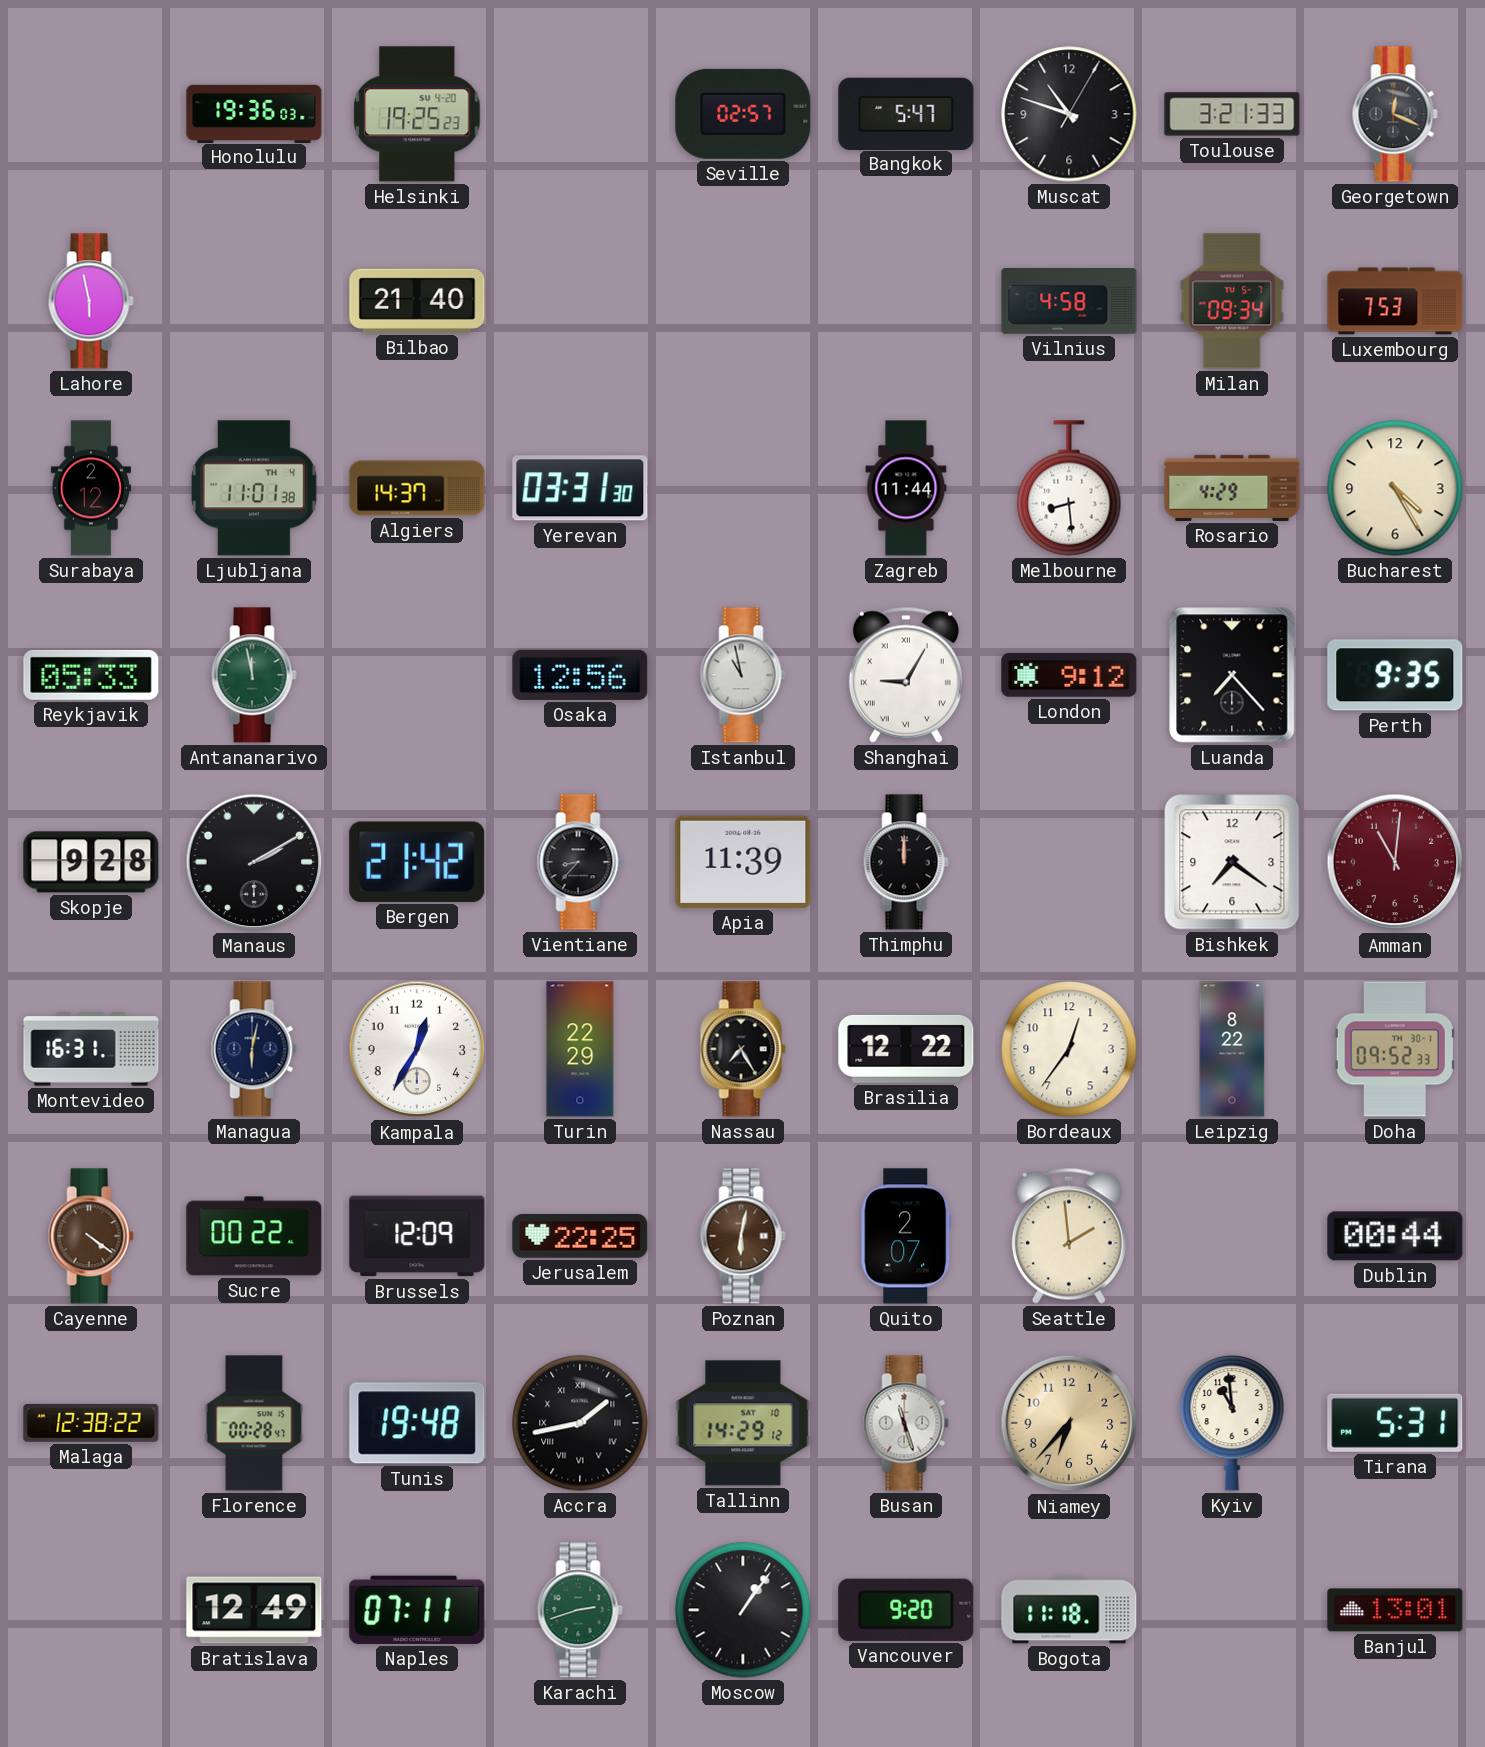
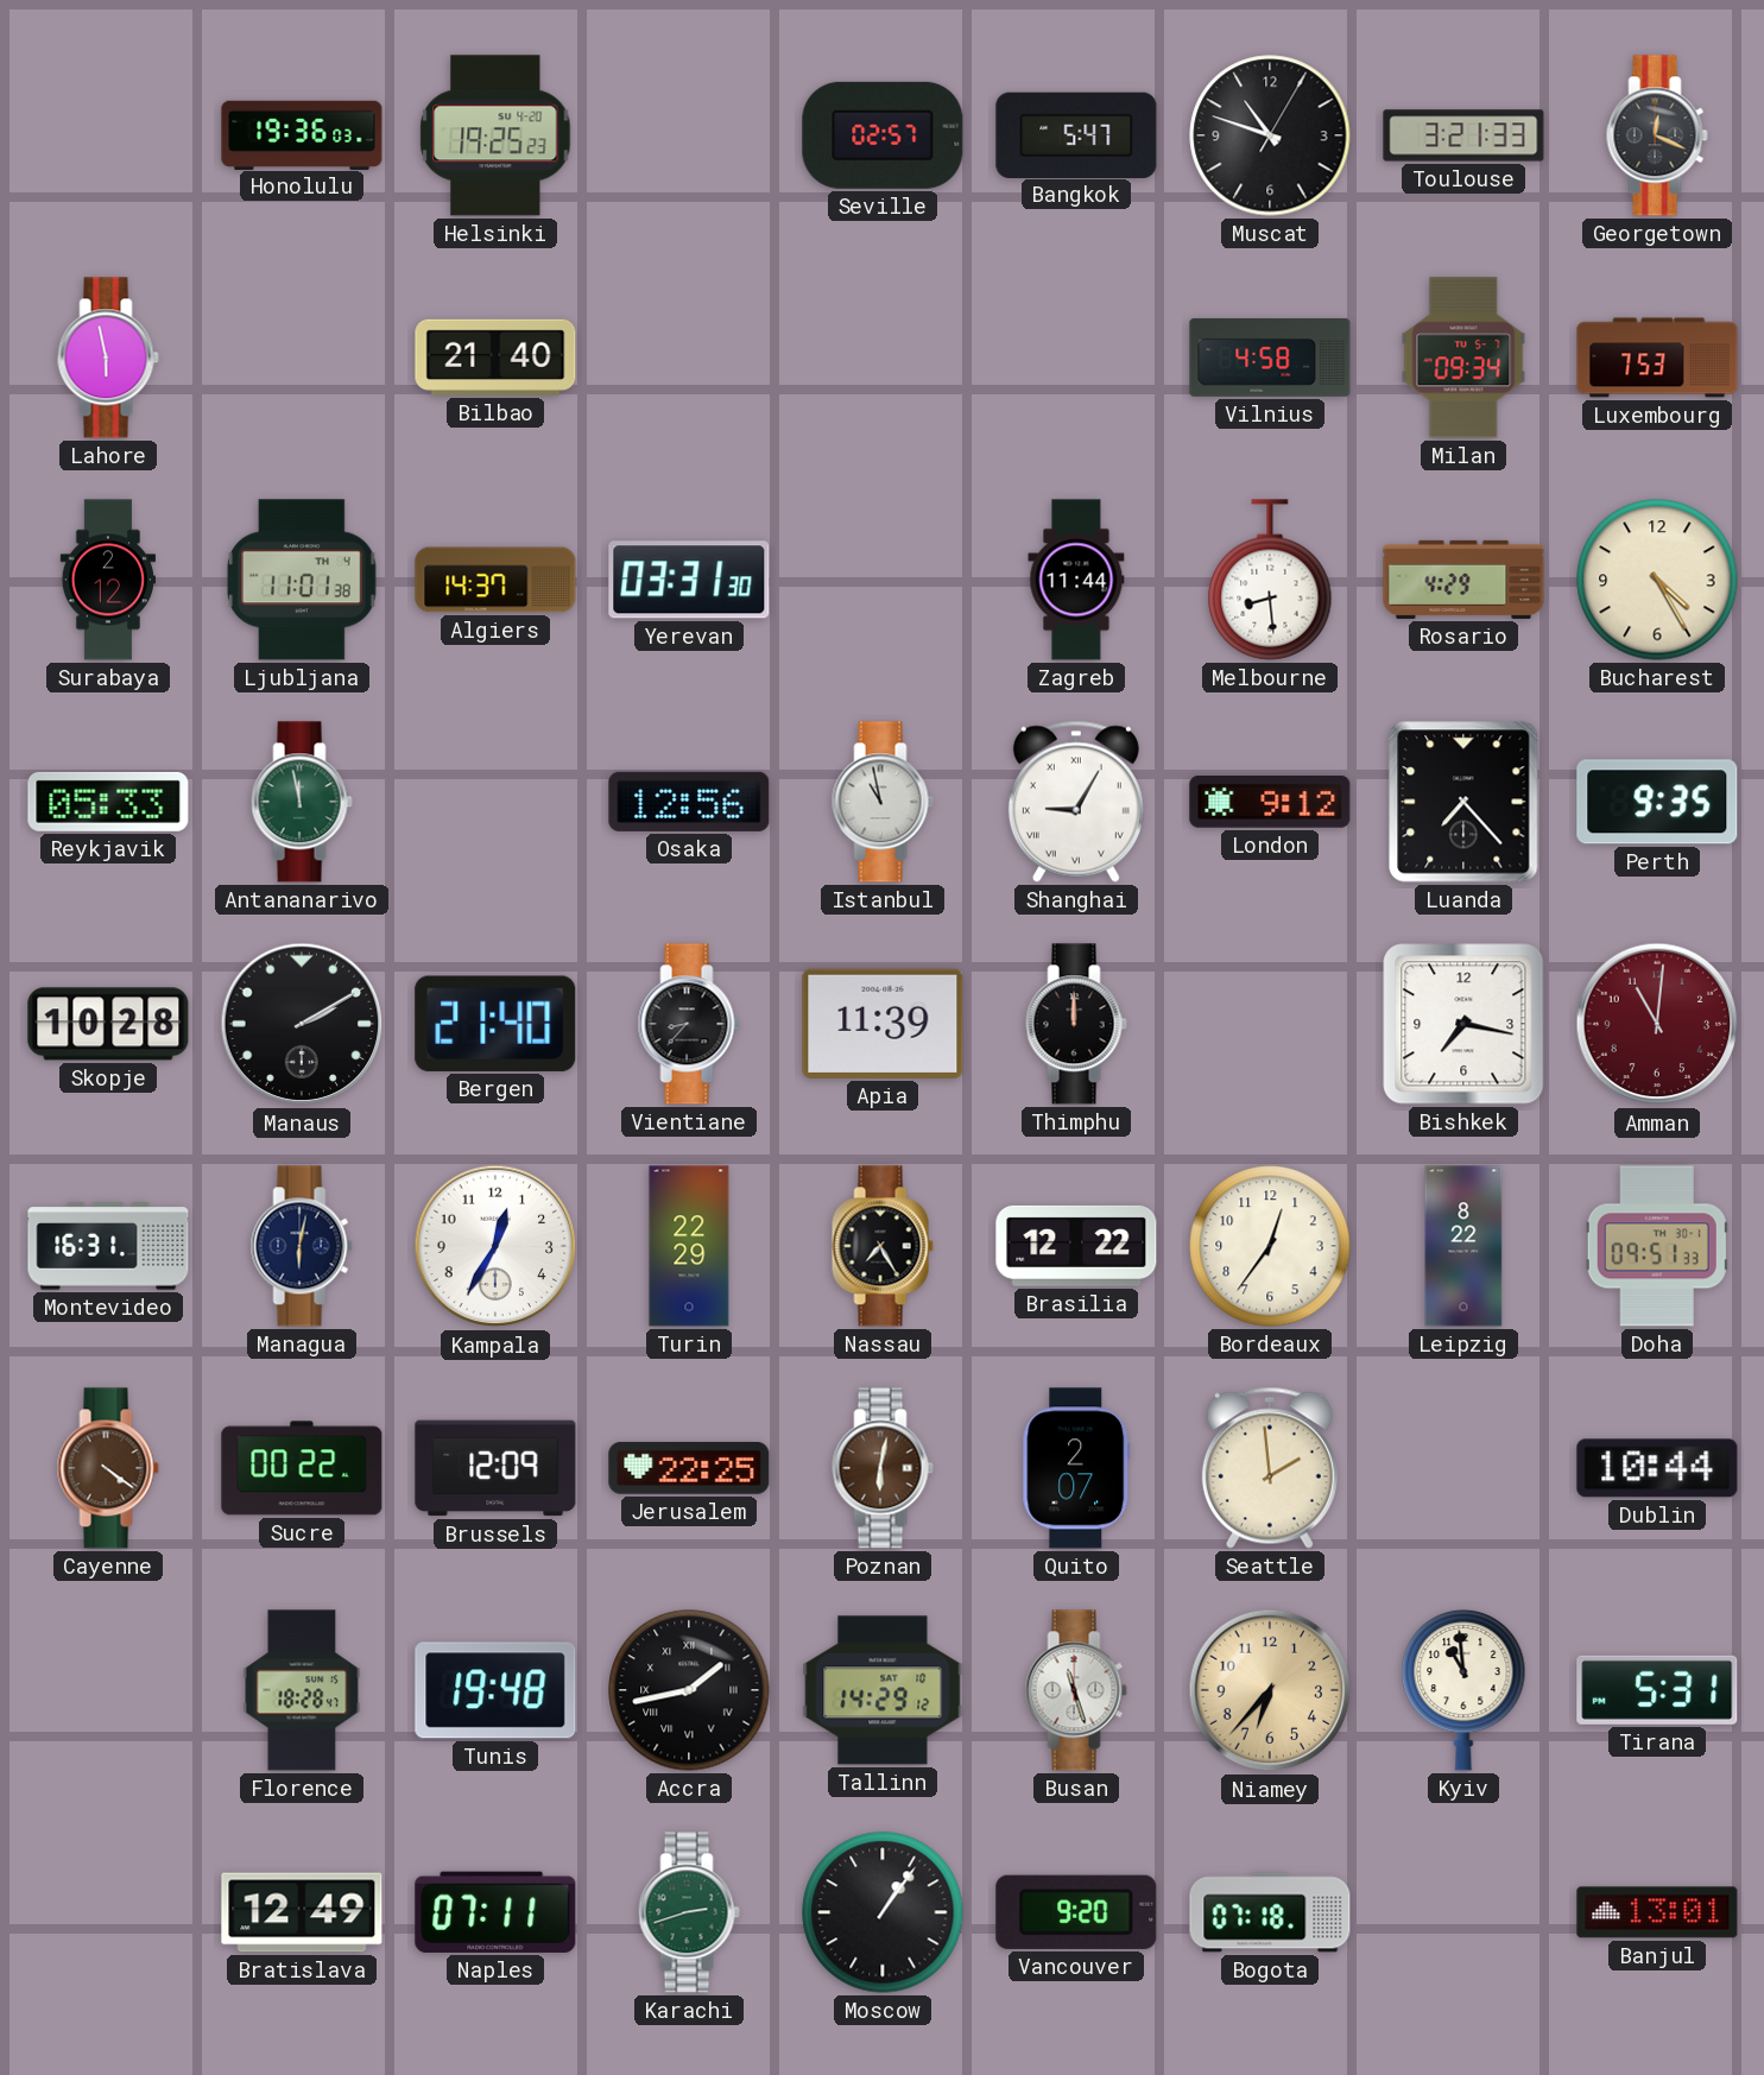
Skopje: 9:28 -> 10:28
Bergen: 21:42 -> 21:40
Bishkek: 7:21 -> 7:17
Doha: 09:52 -> 09:51
Dublin: 00:44 -> 10:44
Malaga: 12:38 -> none
Florence: 00:28 -> 18:28
Bogota: 11:18 -> 07:18
